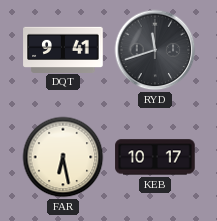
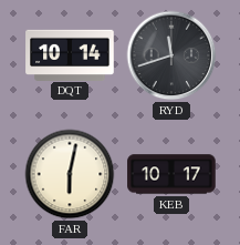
DQT: 9:41 -> 10:14
FAR: 6:28 -> 6:02
